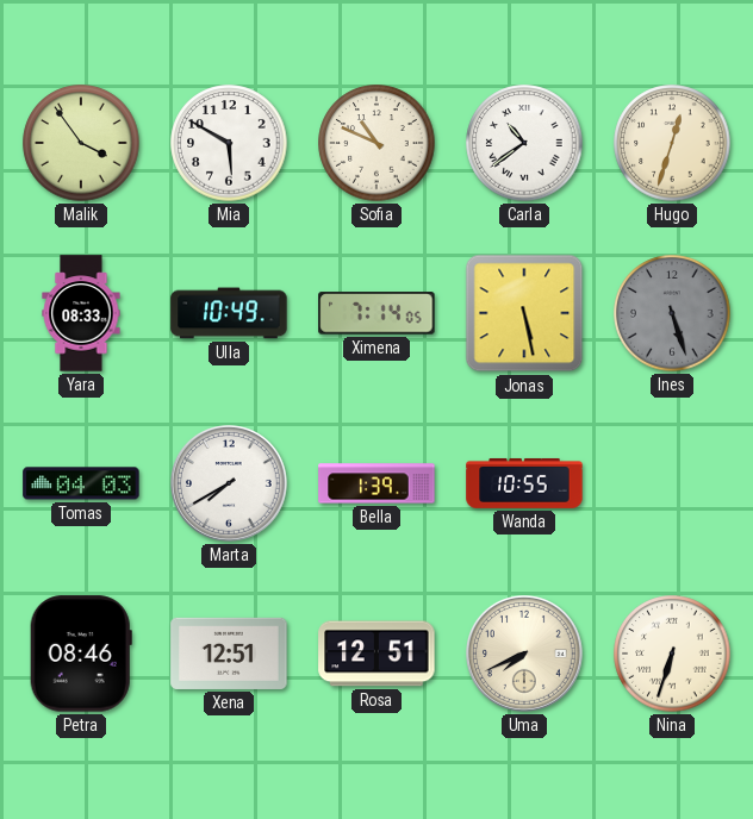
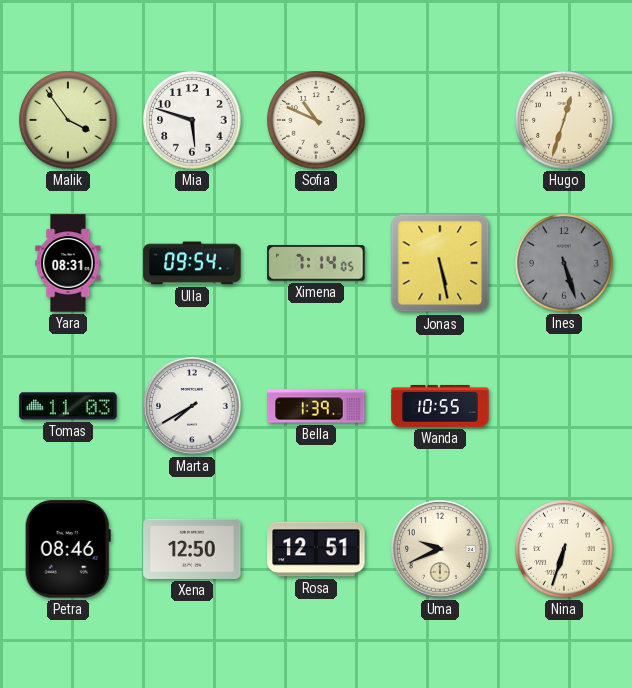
Mia: 5:50 -> 5:48
Carla: 10:39 -> none
Yara: 08:33 -> 08:31
Ulla: 10:49 -> 09:54
Tomas: 04:03 -> 11:03
Xena: 12:51 -> 12:50
Uma: 7:41 -> 9:41
